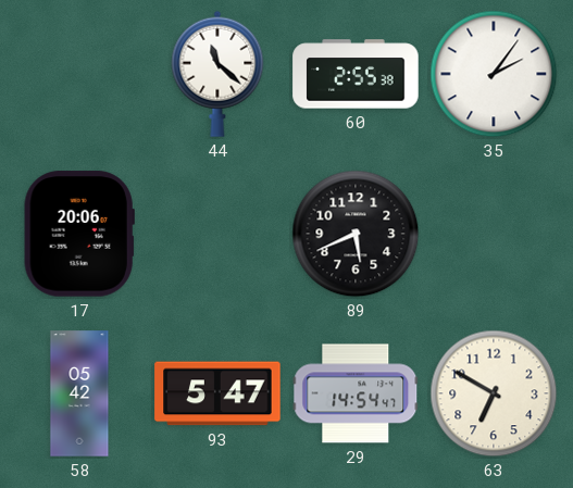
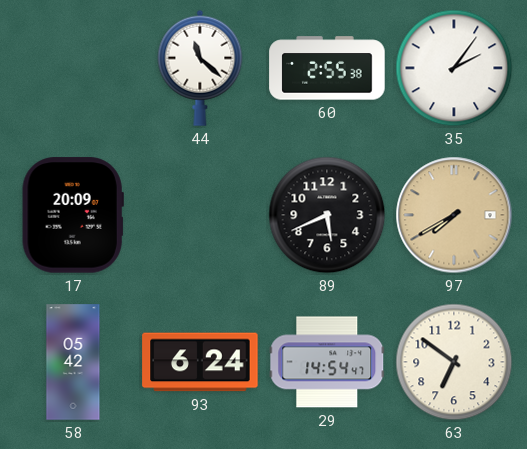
17: 20:06 -> 20:09
97: none -> 7:40
93: 5:47 -> 6:24
63: 6:50 -> 6:51
